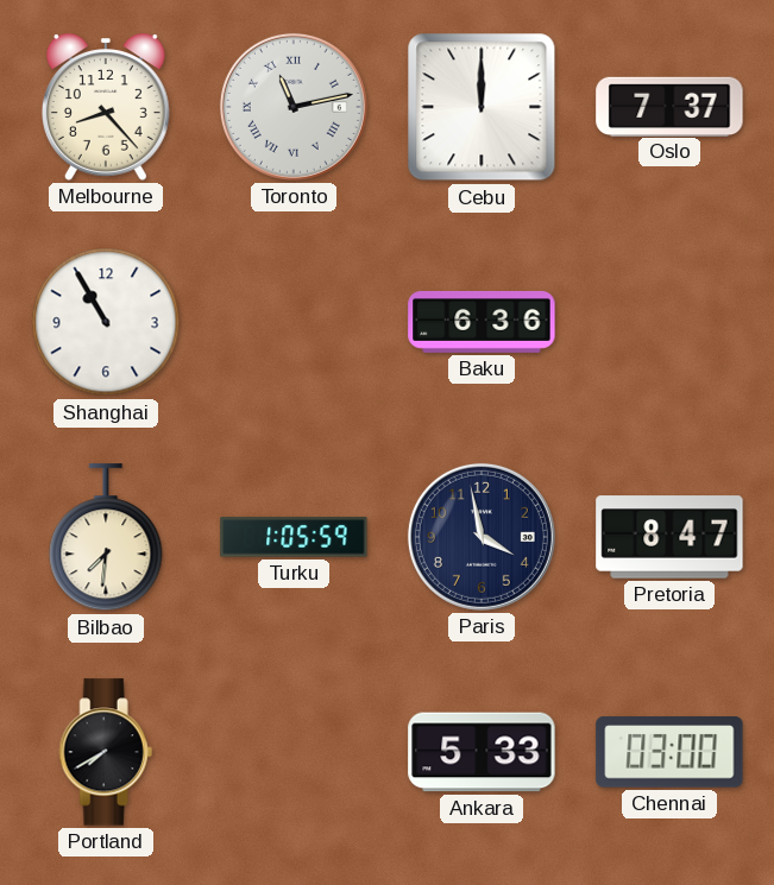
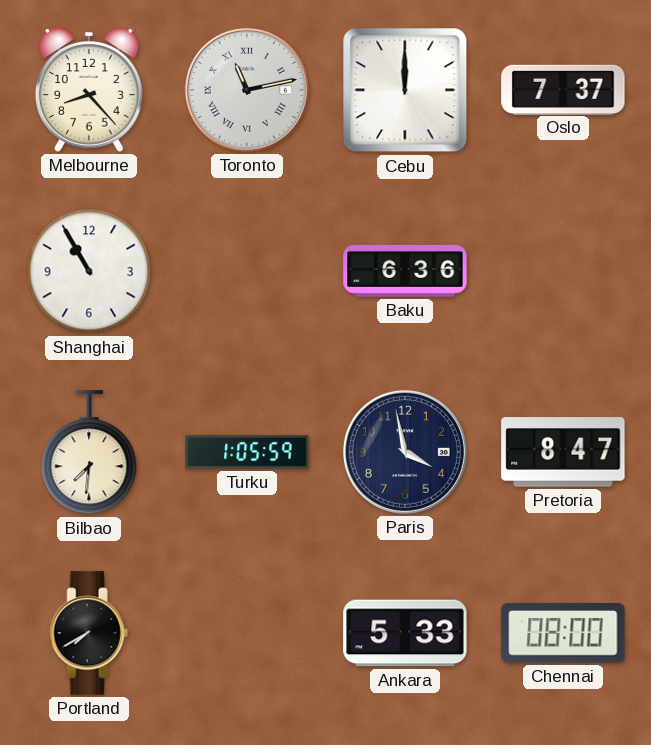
Chennai: 03:00 -> 08:00
